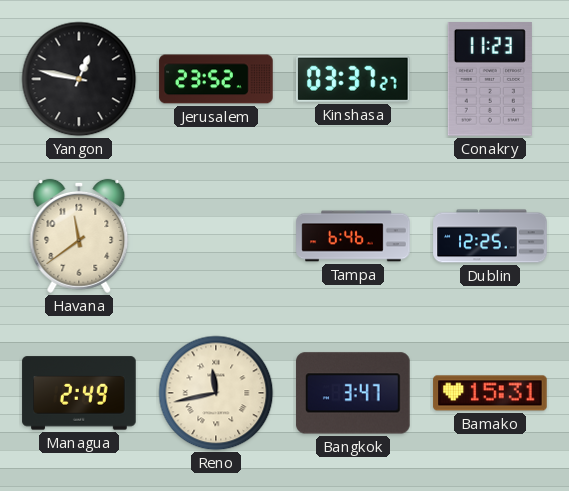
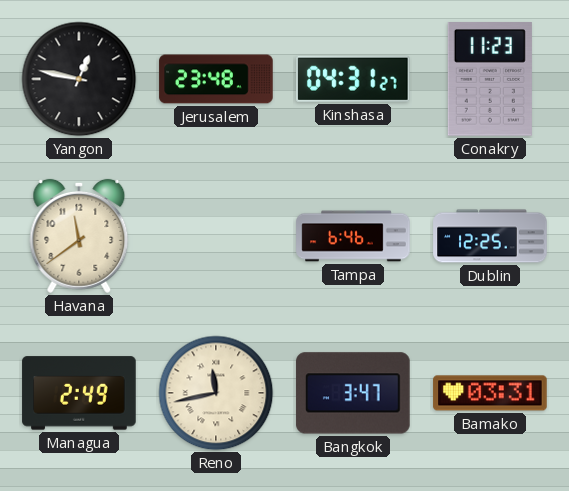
Jerusalem: 23:52 -> 23:48
Kinshasa: 03:37 -> 04:31
Bamako: 15:31 -> 03:31
